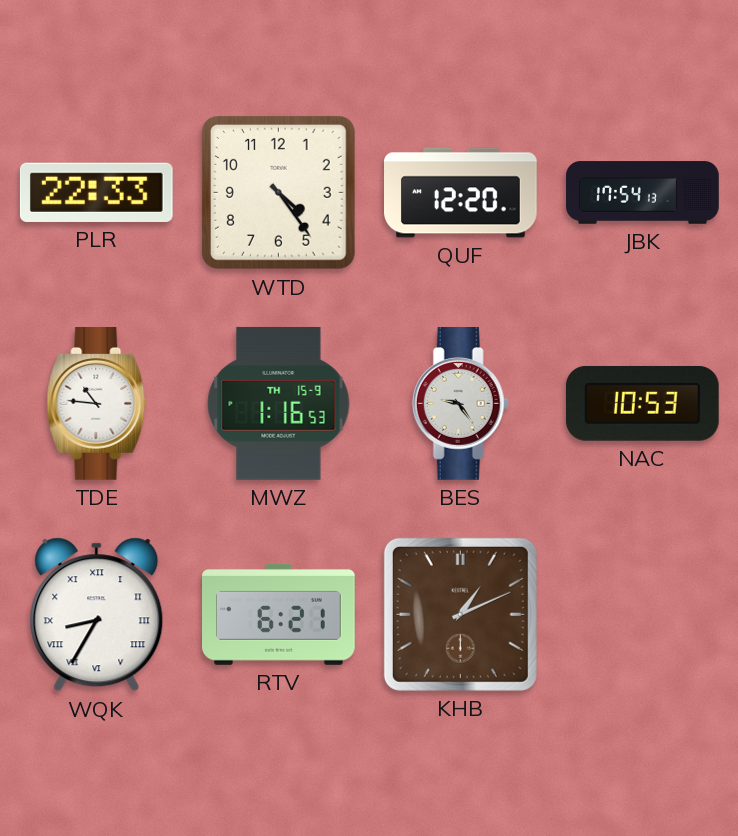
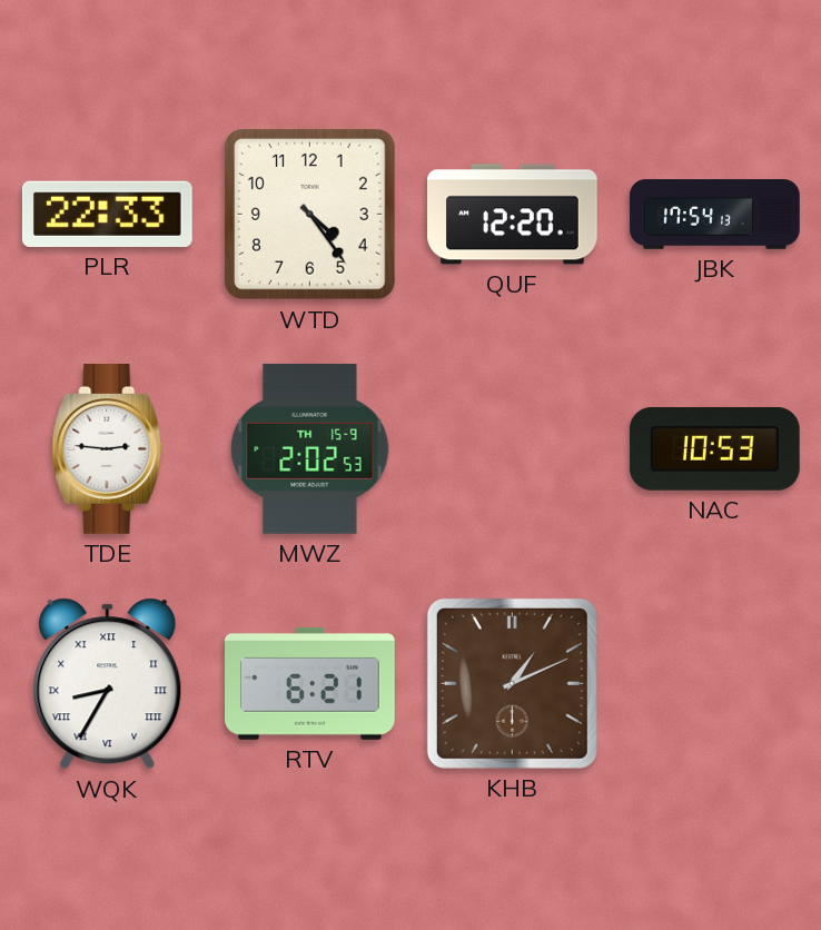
TDE: 10:46 -> 2:46
MWZ: 1:16 -> 2:02
BES: 9:24 -> none
